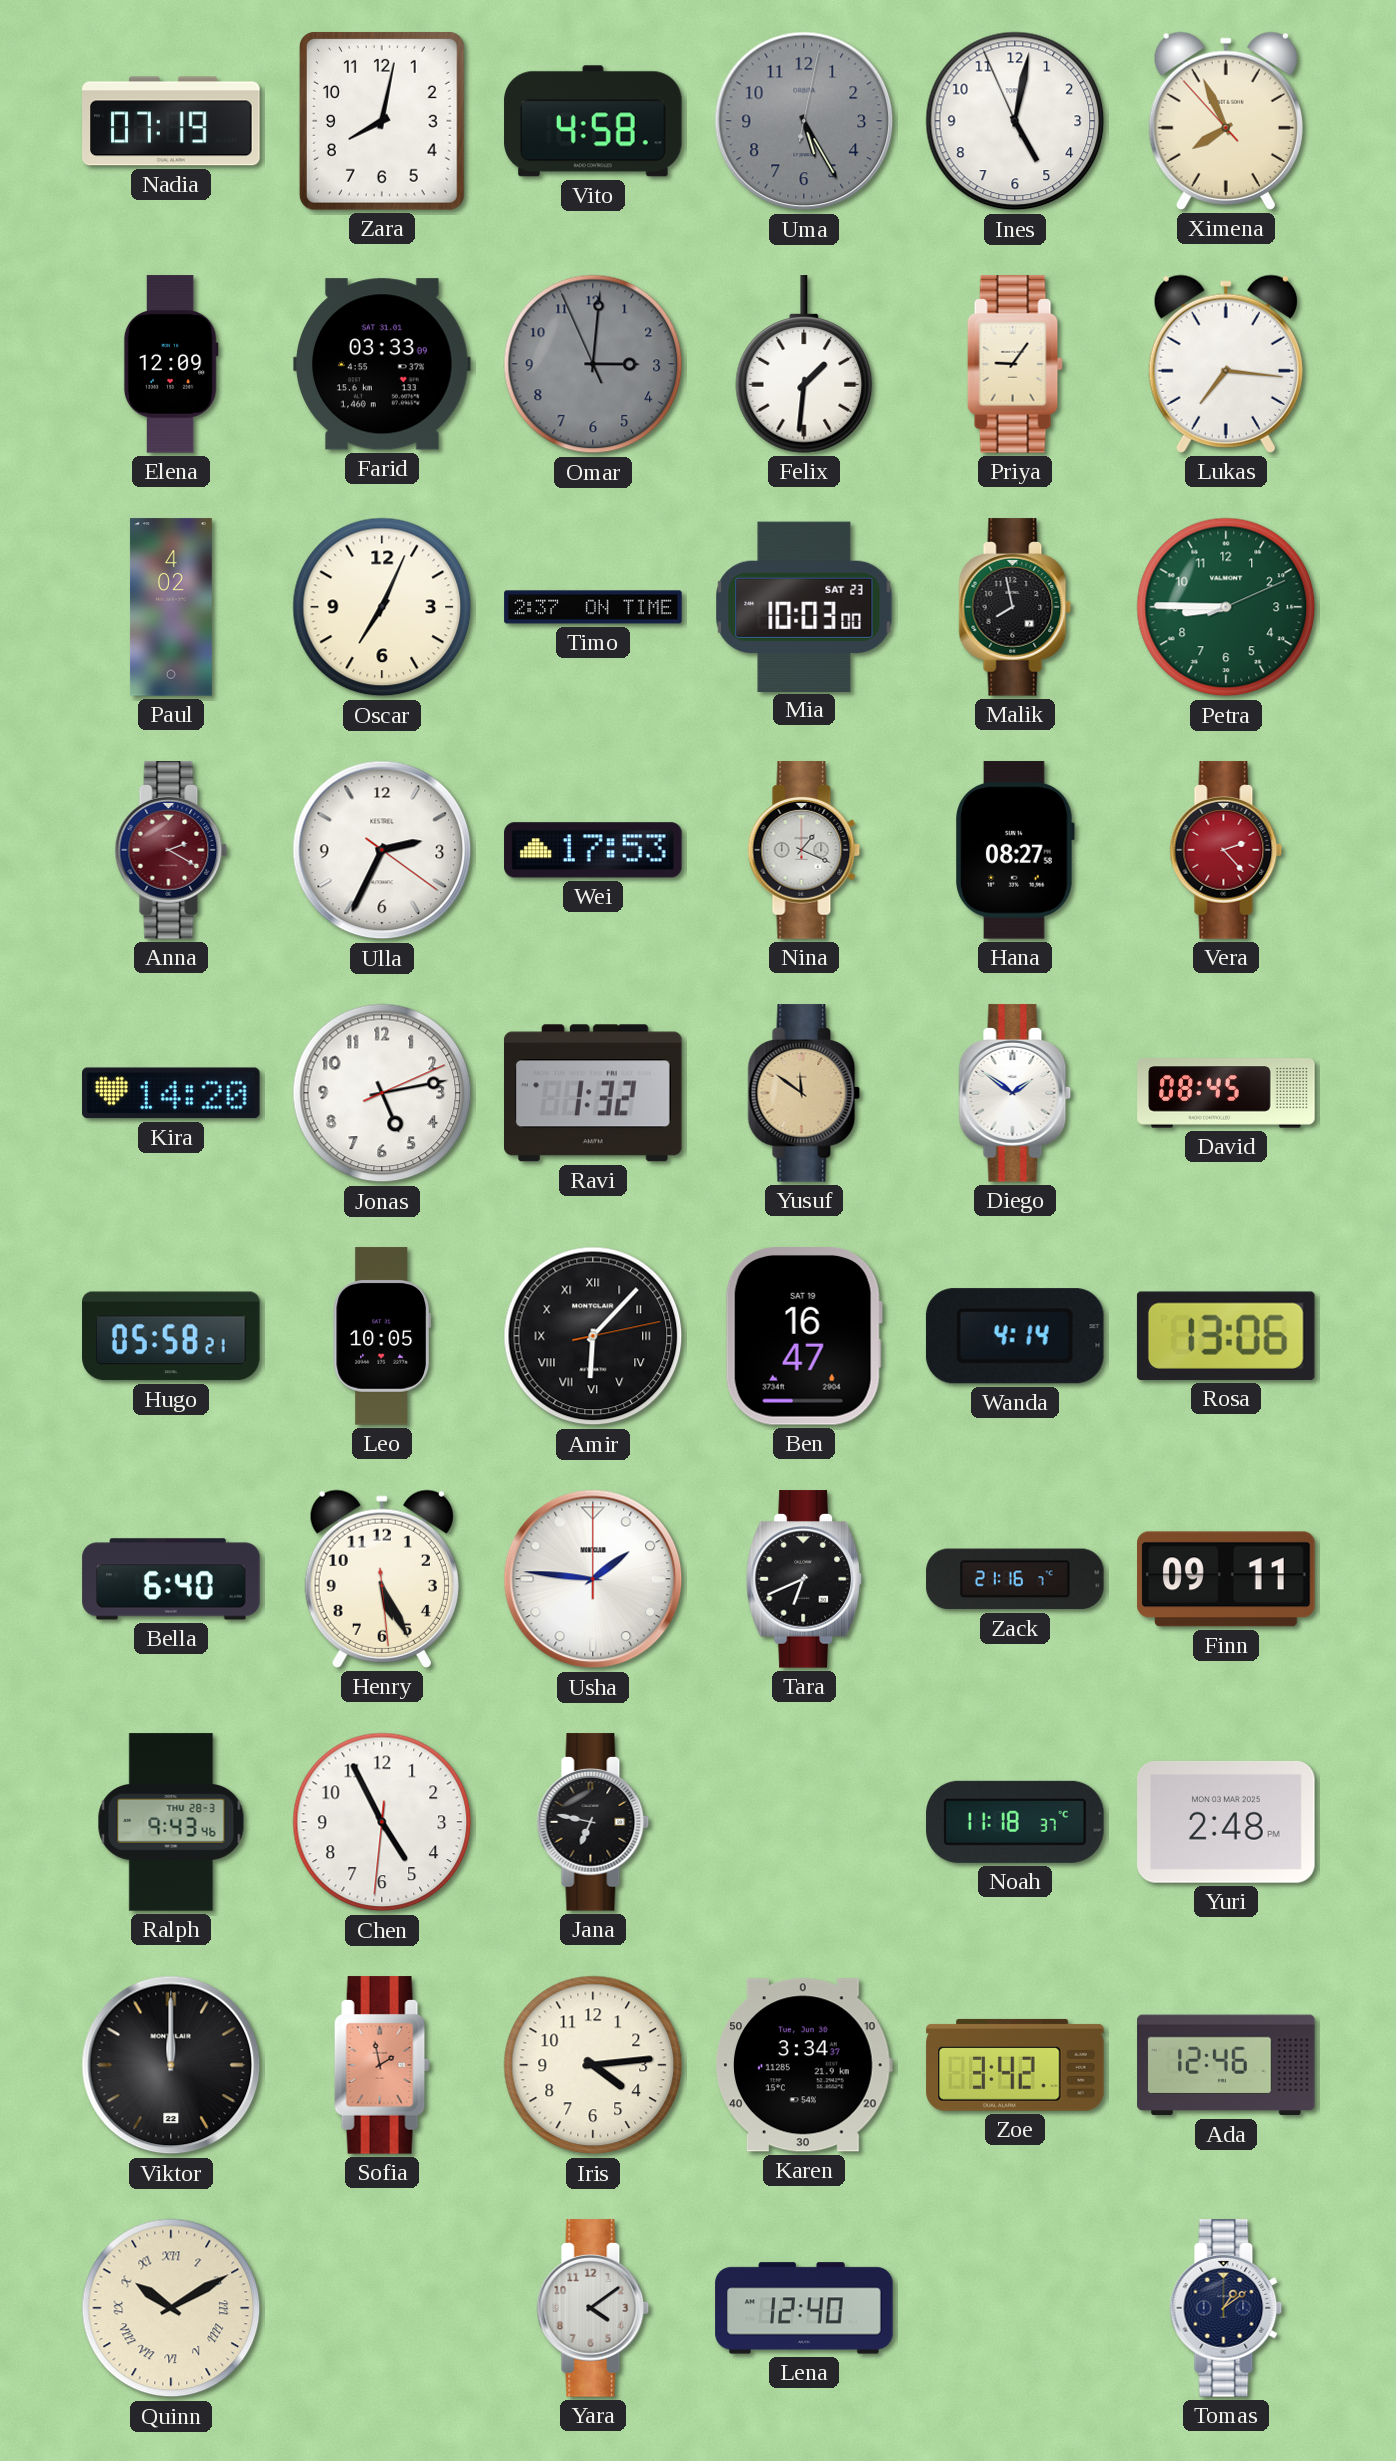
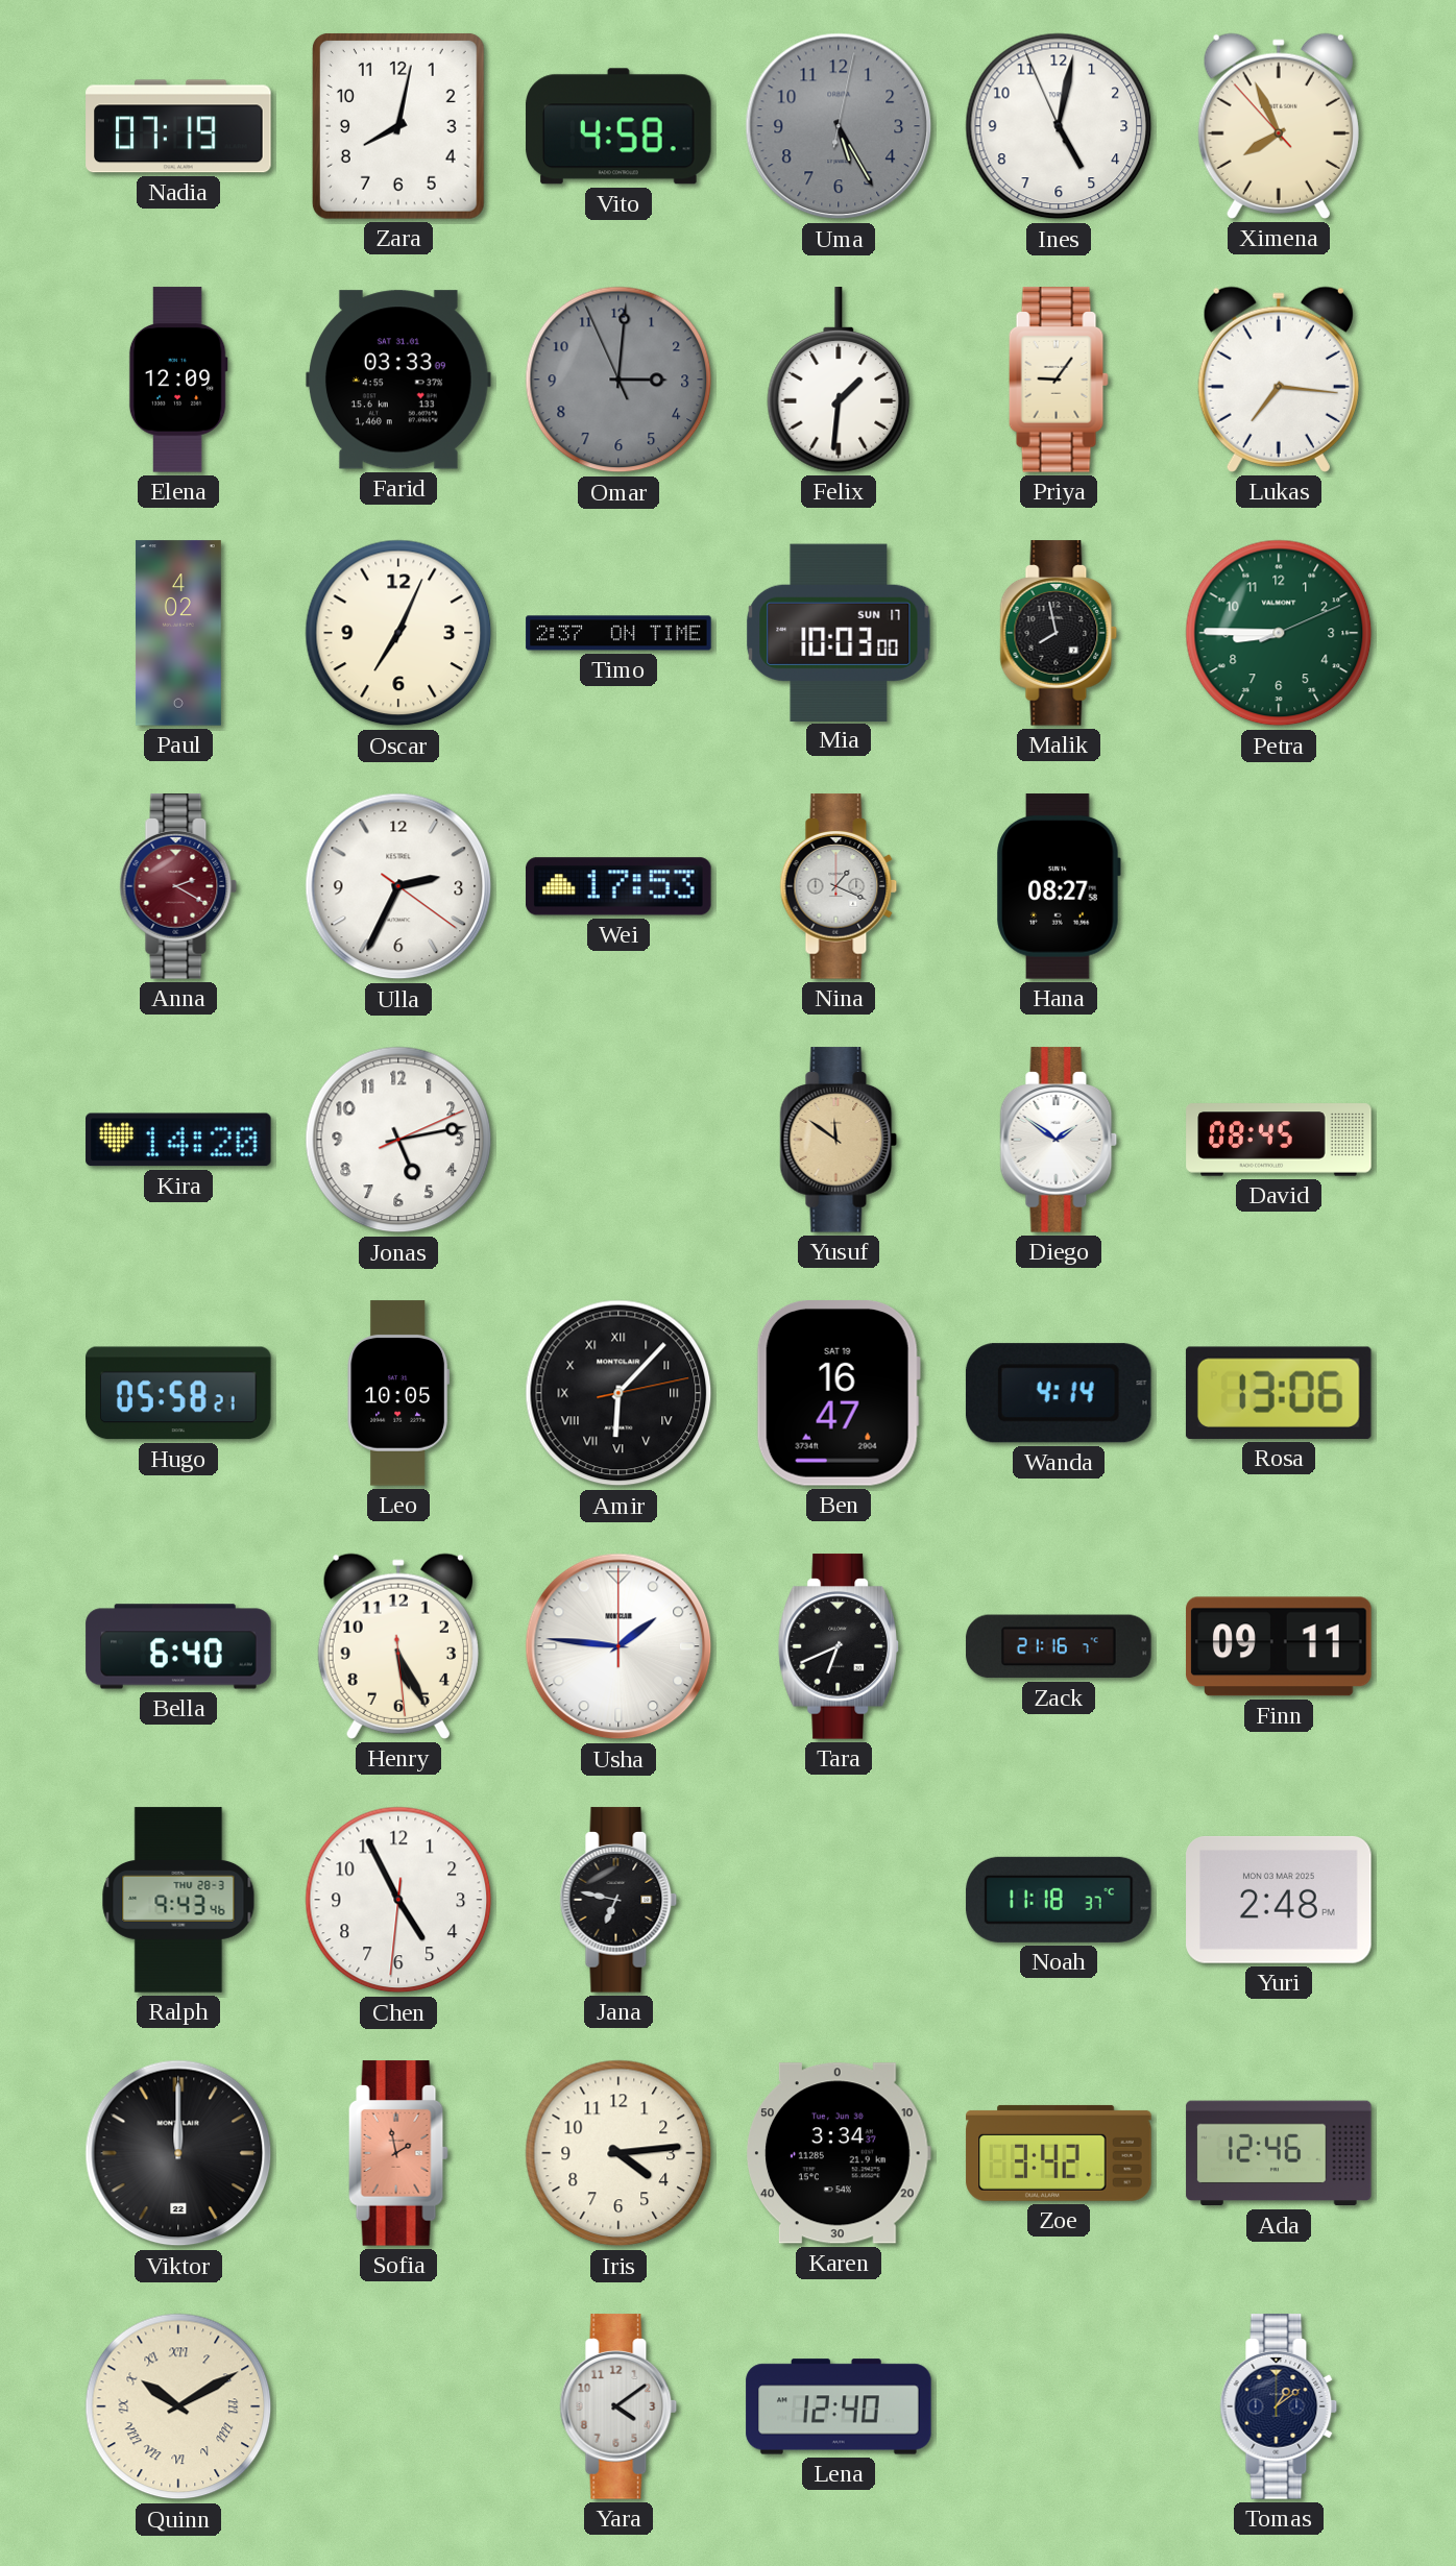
Mia date: SAT 23 -> SUN 17
Vera: 2:23 -> none
Ravi: 1:32 -> none
